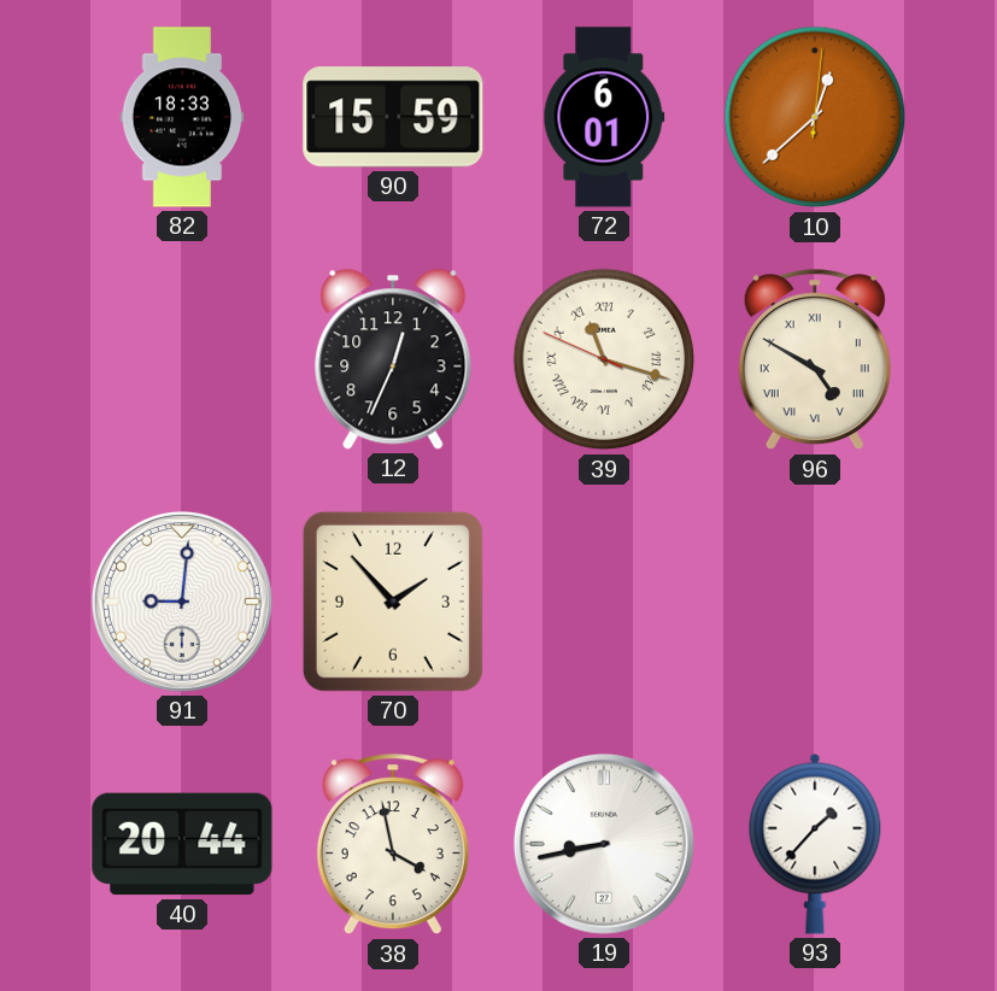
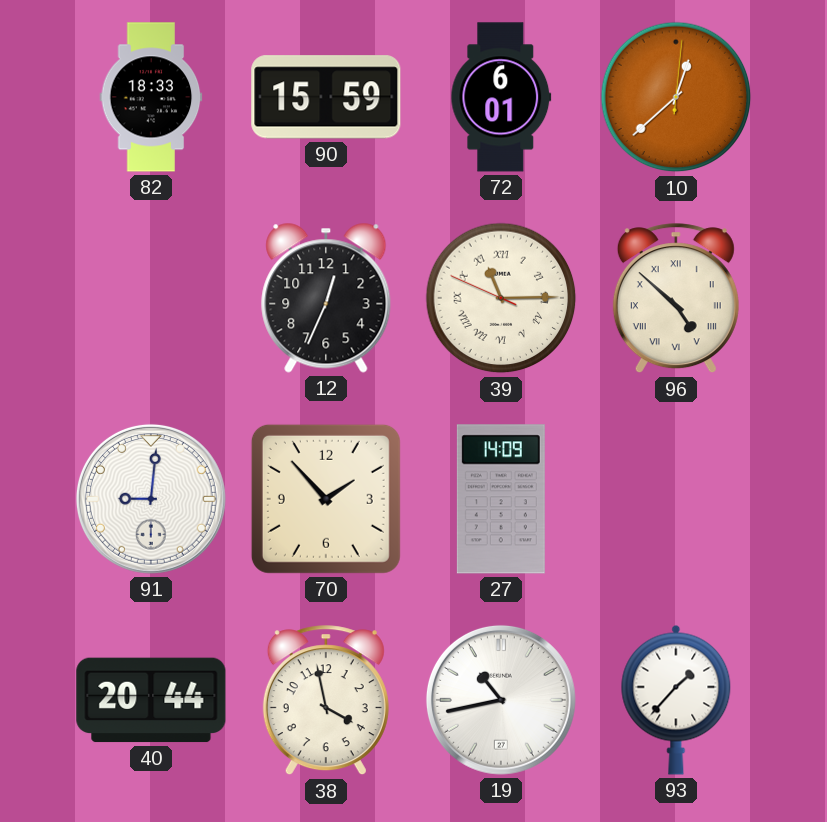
39: 11:17 -> 11:14
96: 4:50 -> 4:52
27: none -> 14:09
19: 8:43 -> 10:43
